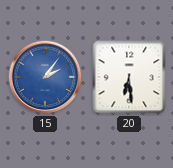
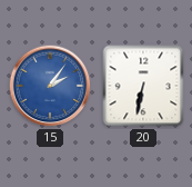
20: 6:29 -> 6:32
